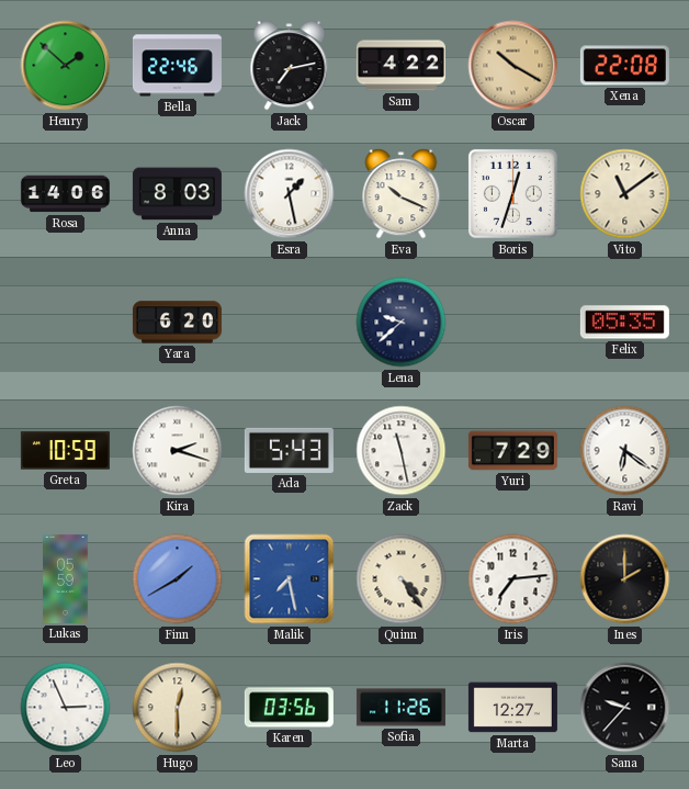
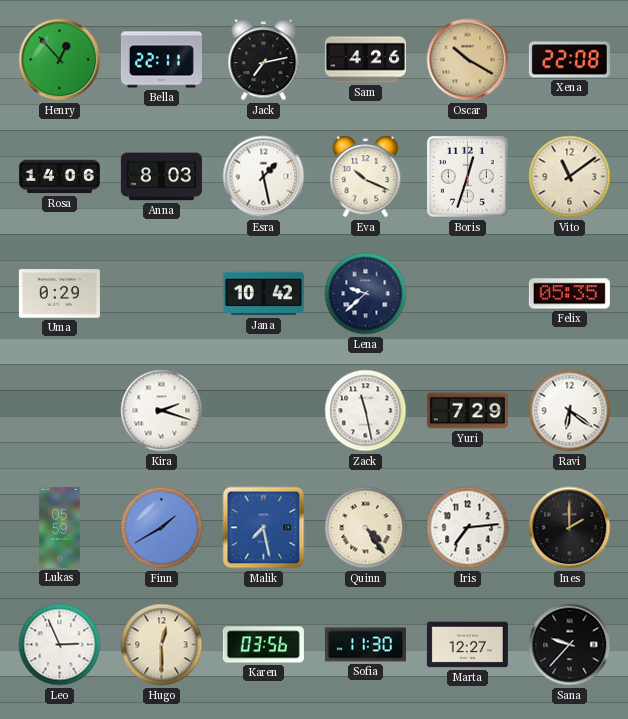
Henry: 1:52 -> 12:53
Bella: 22:46 -> 22:11
Sam: 4:22 -> 4:26
Uma: none -> 0:29
Yara: 6:20 -> none
Jana: none -> 10:42
Greta: 10:59 -> none
Ada: 5:43 -> none
Sofia: 11:26 -> 11:30
